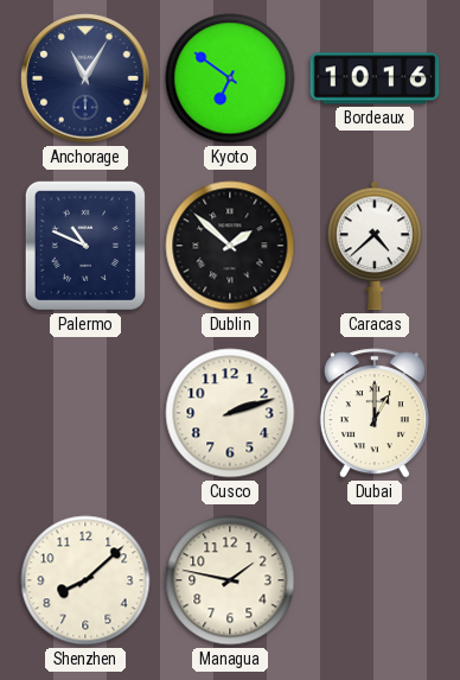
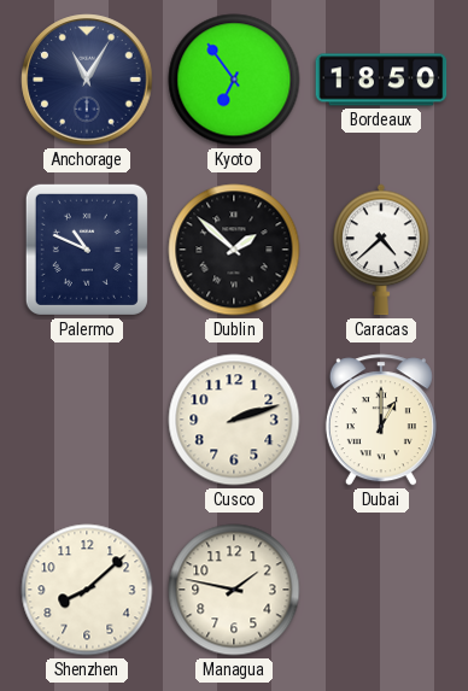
Kyoto: 6:51 -> 6:54
Bordeaux: 10:16 -> 18:50
